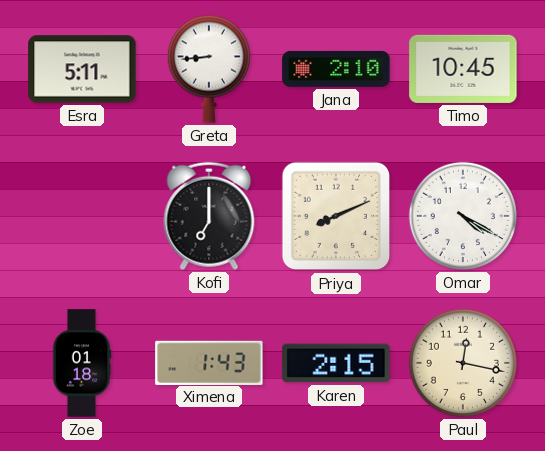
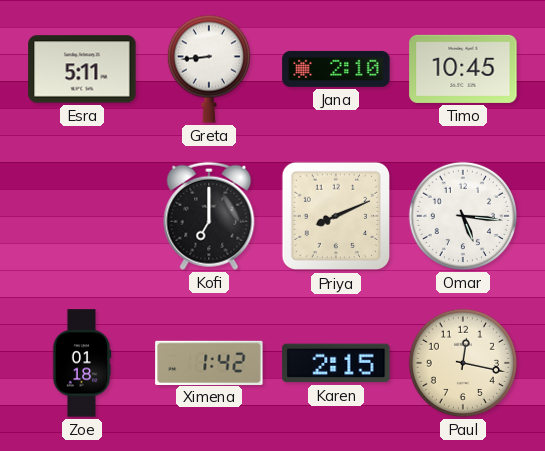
Omar: 4:20 -> 5:16
Ximena: 1:43 -> 1:42
